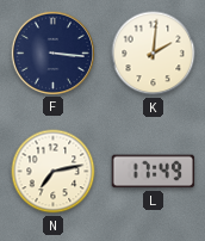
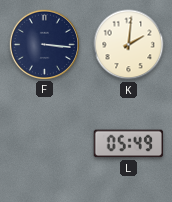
N: 7:13 -> none
L: 17:49 -> 05:49
